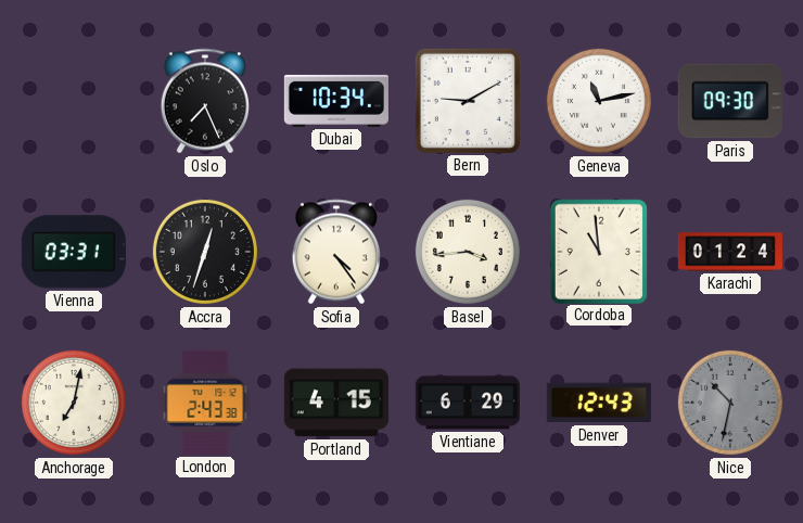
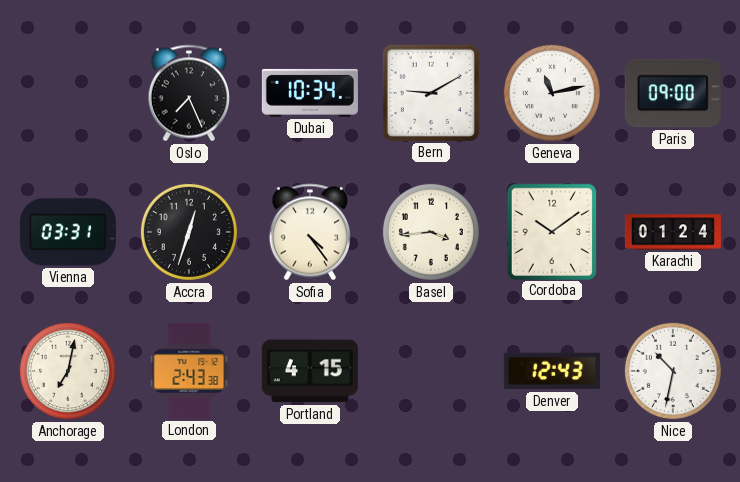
Paris: 09:30 -> 09:00
Cordoba: 10:59 -> 10:09
Vientiane: 6:29 -> none
Nice dial: grey -> white
